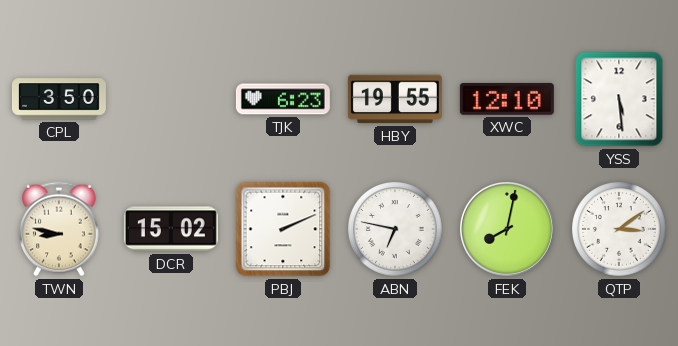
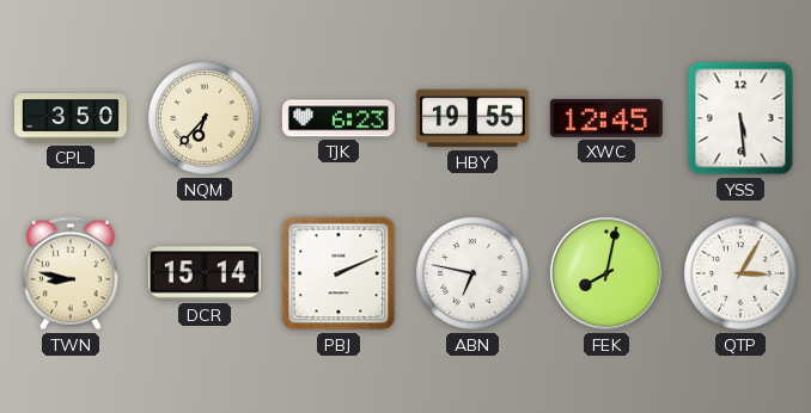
NQM: none -> 6:37
XWC: 12:10 -> 12:45
DCR: 15:02 -> 15:14
QTP: 3:09 -> 3:05
